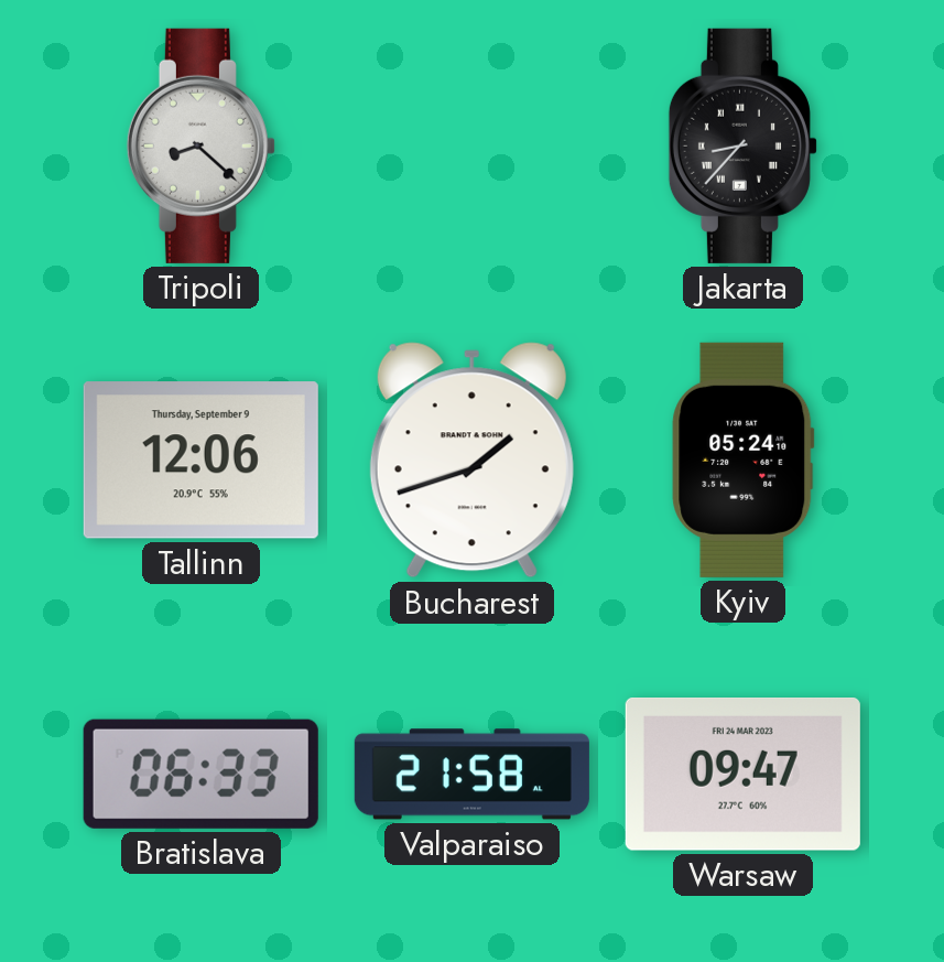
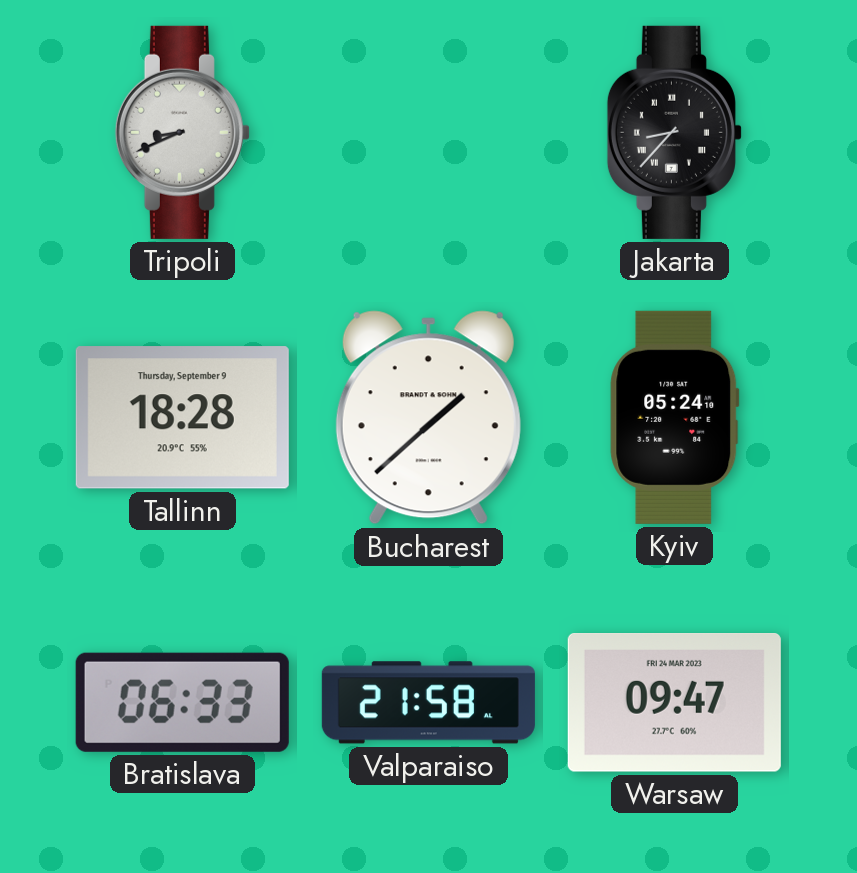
Tripoli: 8:22 -> 8:41
Tallinn: 12:06 -> 18:28
Bucharest: 1:42 -> 1:38
